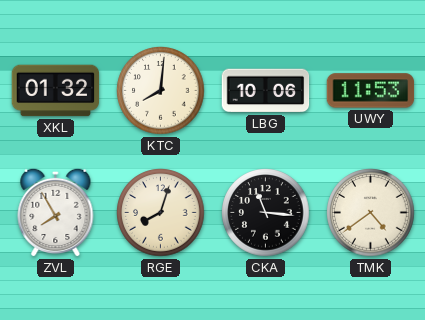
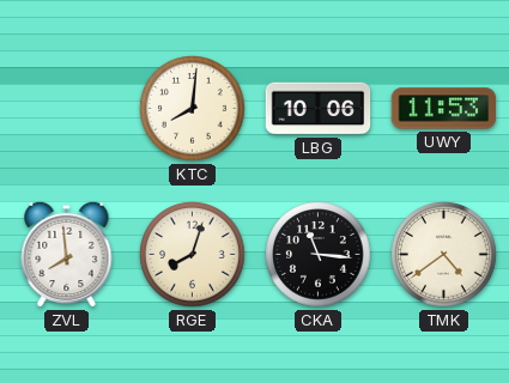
XKL: 01:32 -> none
ZVL: 7:55 -> 7:59
